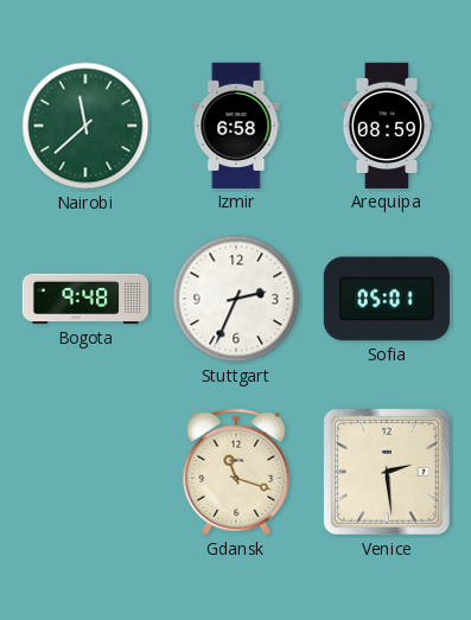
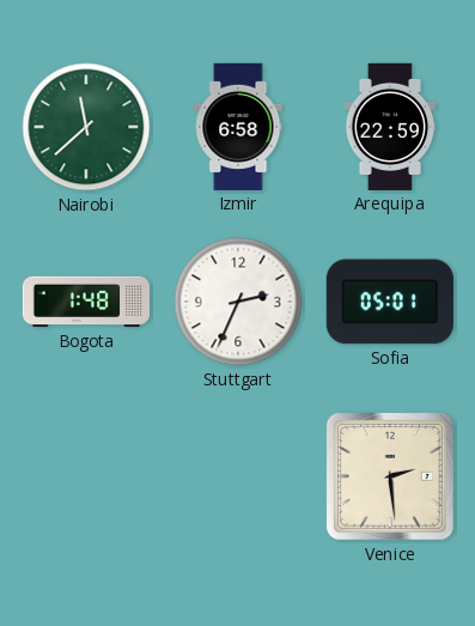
Arequipa: 08:59 -> 22:59
Bogota: 9:48 -> 1:48
Gdansk: 11:18 -> none
